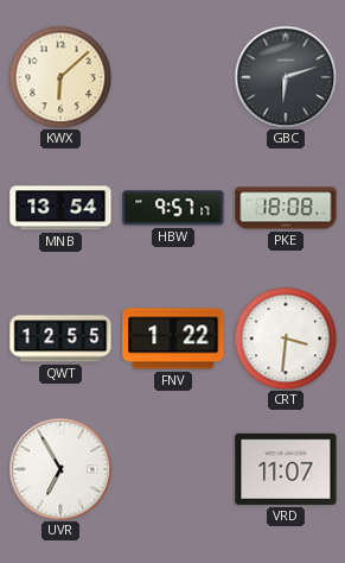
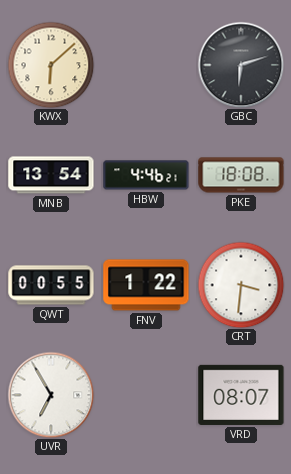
HBW: 9:57 -> 4:46
QWT: 12:55 -> 00:55
VRD: 11:07 -> 08:07
